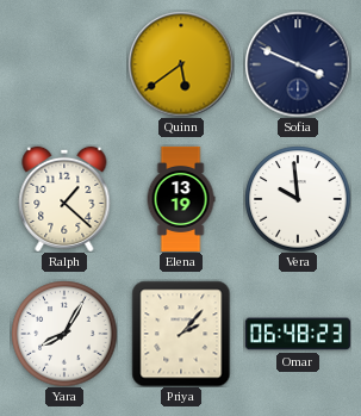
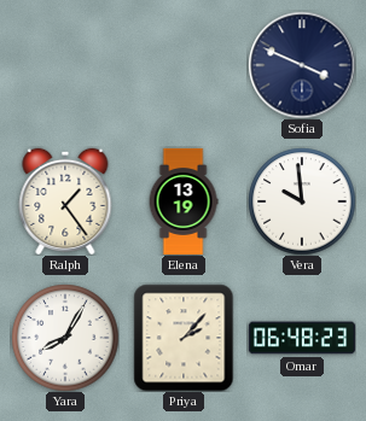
Quinn: 5:39 -> none
Ralph: 1:22 -> 1:24
